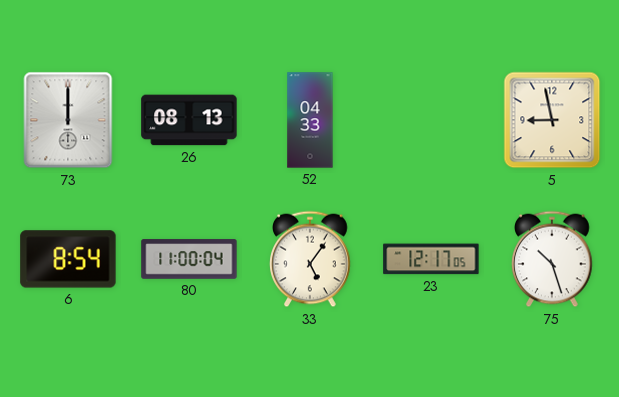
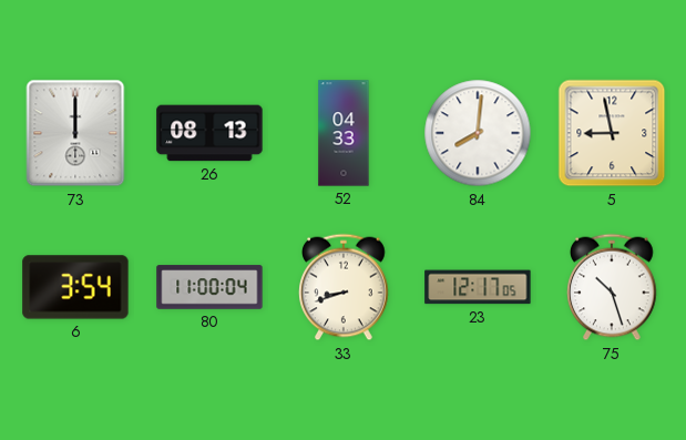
84: none -> 8:01
6: 8:54 -> 3:54
33: 5:06 -> 8:42
